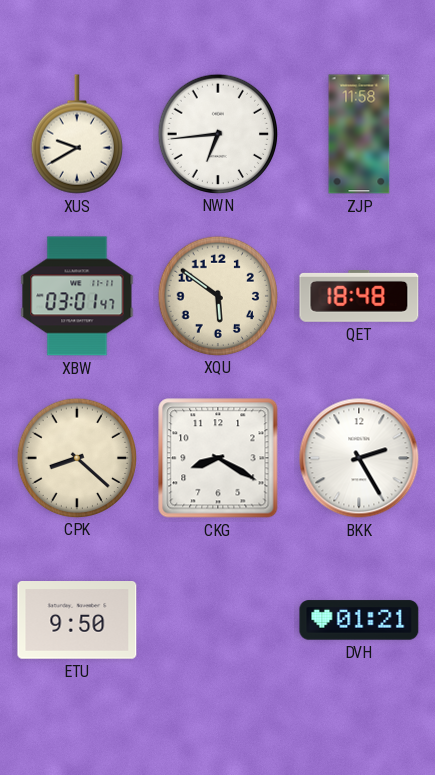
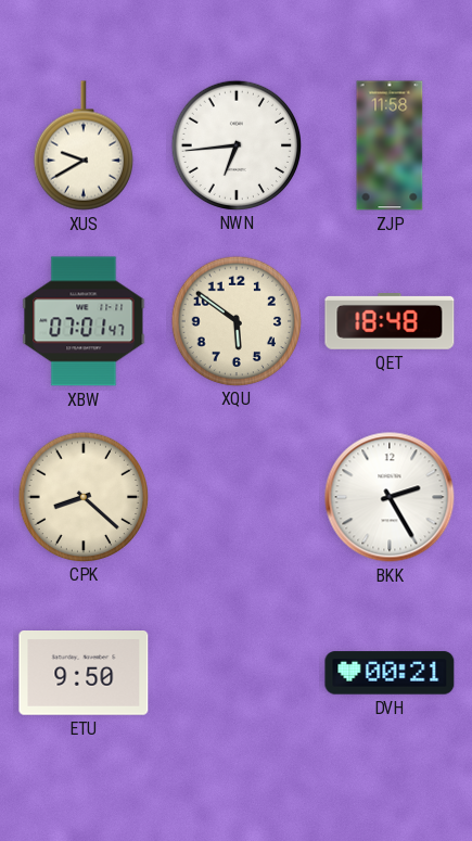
XBW: 03:01 -> 07:01
CKG: 8:20 -> none
DVH: 01:21 -> 00:21
